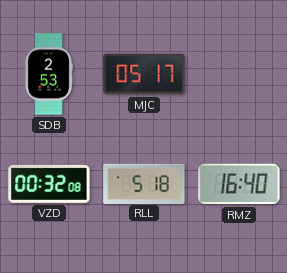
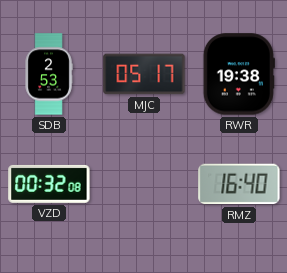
RWR: none -> 19:38
RLL: 5:18 -> none
